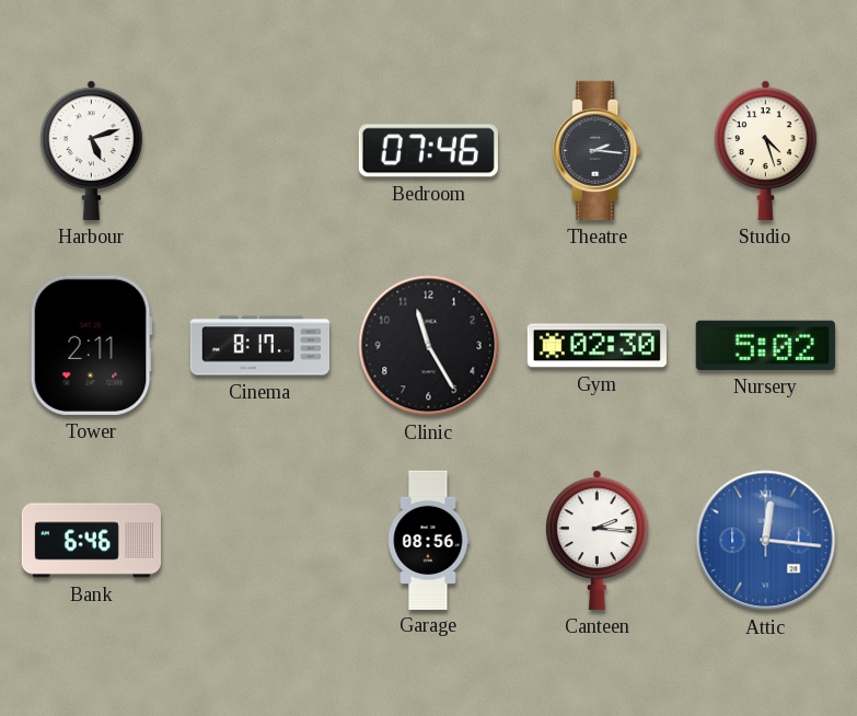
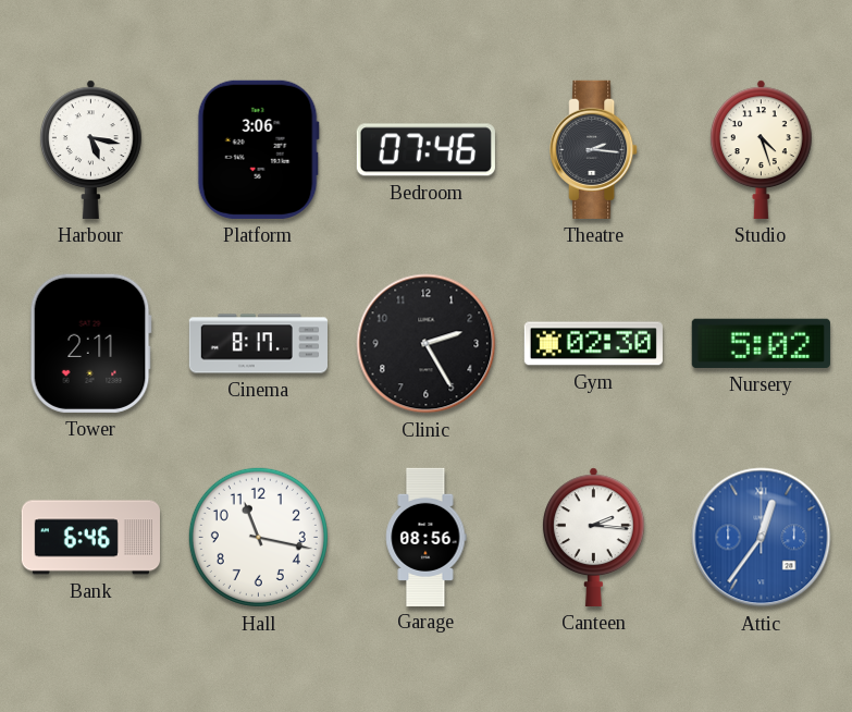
Harbour: 5:12 -> 5:17
Platform: none -> 3:06
Clinic: 11:25 -> 2:25
Hall: none -> 11:17
Attic: 12:16 -> 12:36
